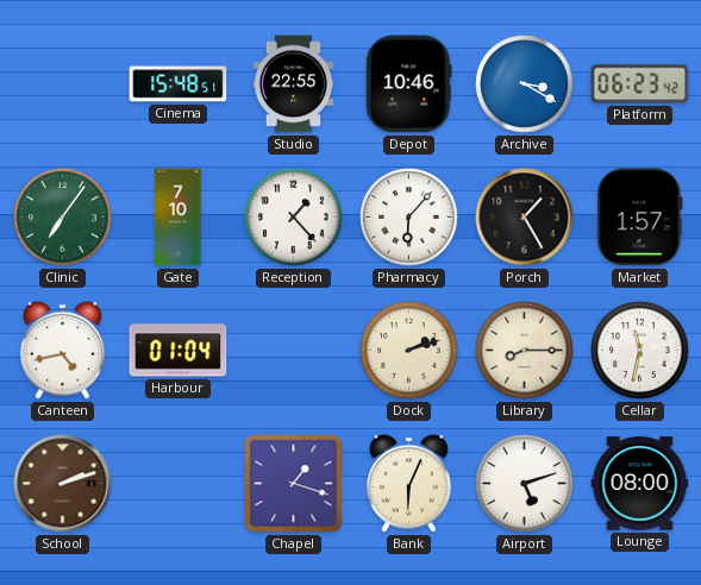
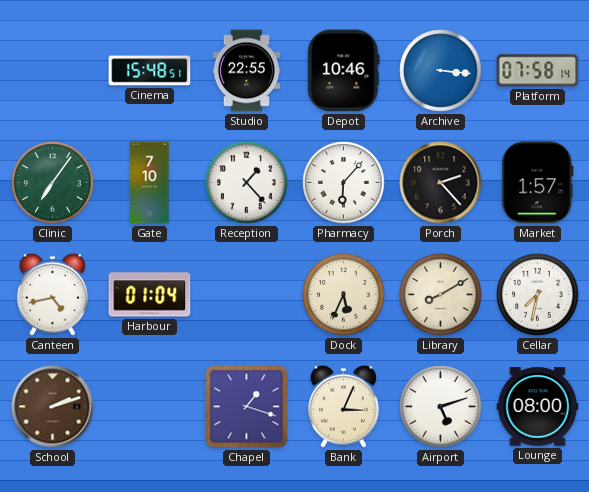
Archive: 3:20 -> 3:16
Platform: 06:23 -> 07:58
Porch: 1:25 -> 2:23
Dock: 2:12 -> 5:34
Library: 8:15 -> 8:10
Cellar: 11:32 -> 7:32
Bank: 6:04 -> 3:04
